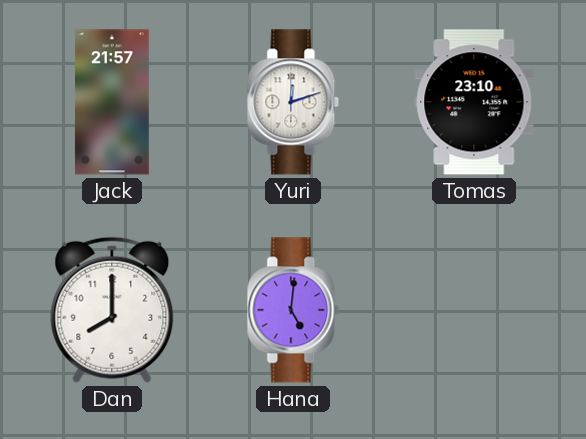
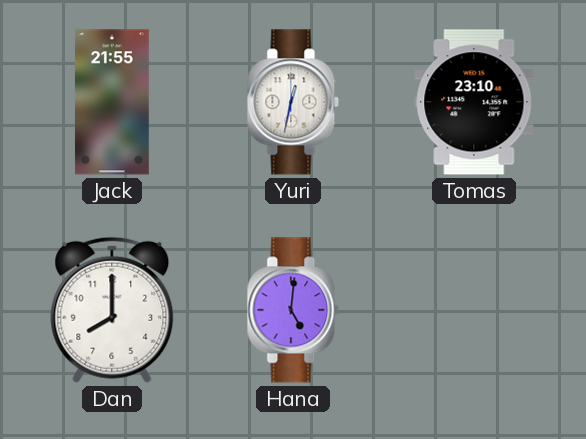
Jack: 21:57 -> 21:55
Yuri: 12:12 -> 12:32
